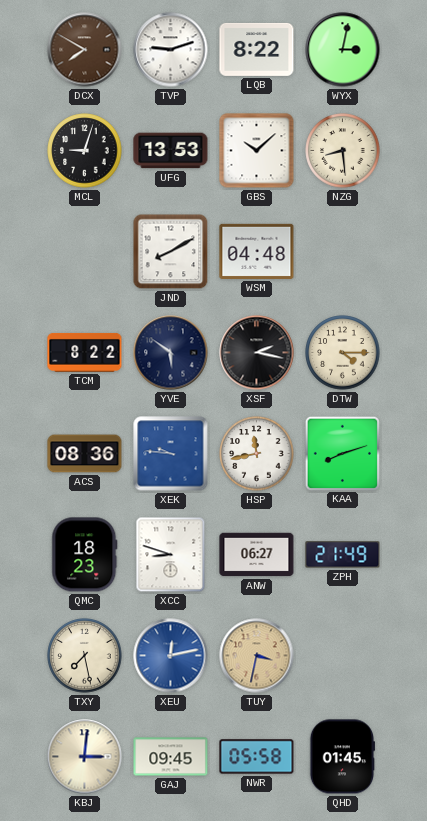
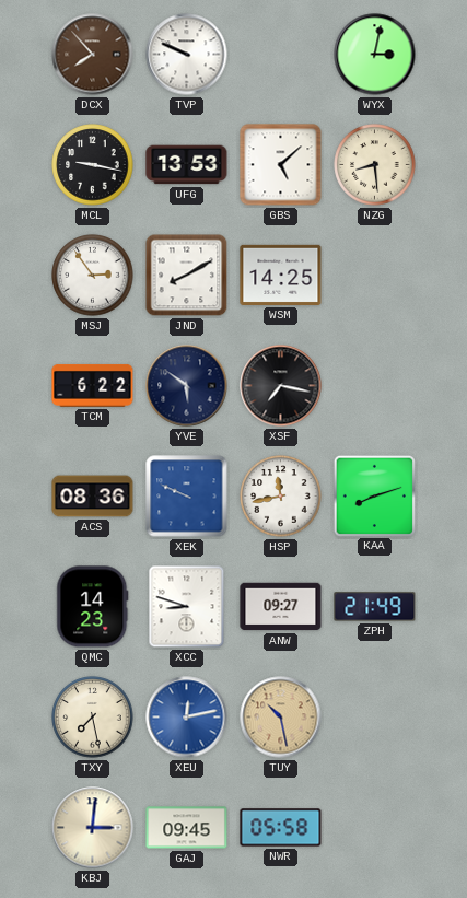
DCX: 7:50 -> 7:53
TVP: 9:12 -> 9:49
LQB: 8:22 -> none
MCL: 9:03 -> 9:17
GBS: 10:08 -> 5:08
MSJ: none -> 2:54
WSM: 04:48 -> 14:25
TCM: 8:22 -> 6:22
XSF: 2:17 -> 7:17
DTW: 4:15 -> none
XEK: 9:46 -> 9:49
QMC: 18:23 -> 14:23
ANW: 06:27 -> 09:27
TUY: 3:32 -> 10:28
QHD: 01:45 -> none
